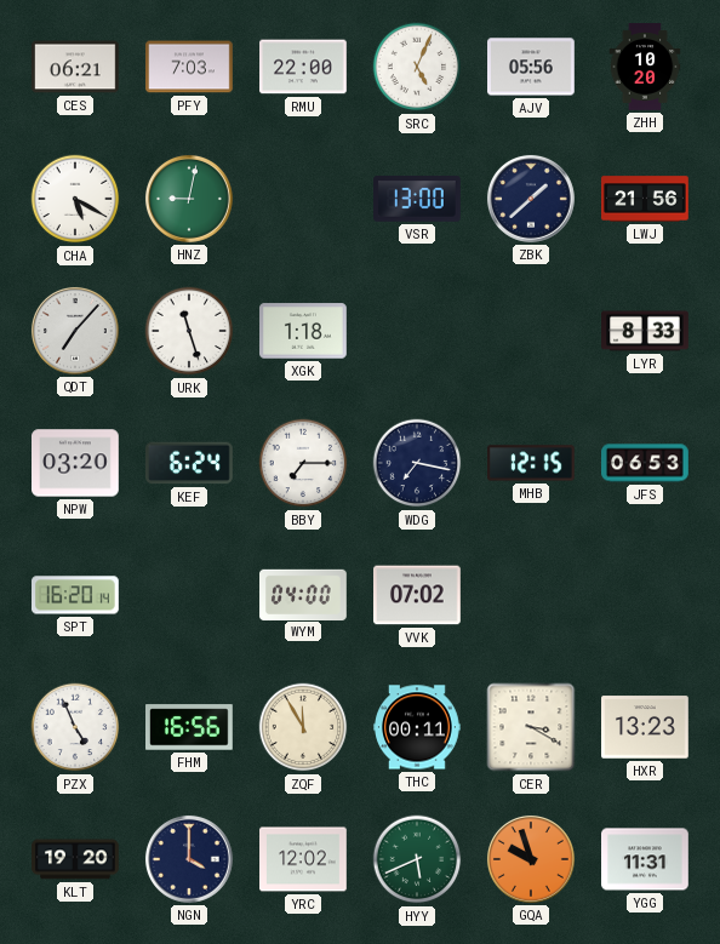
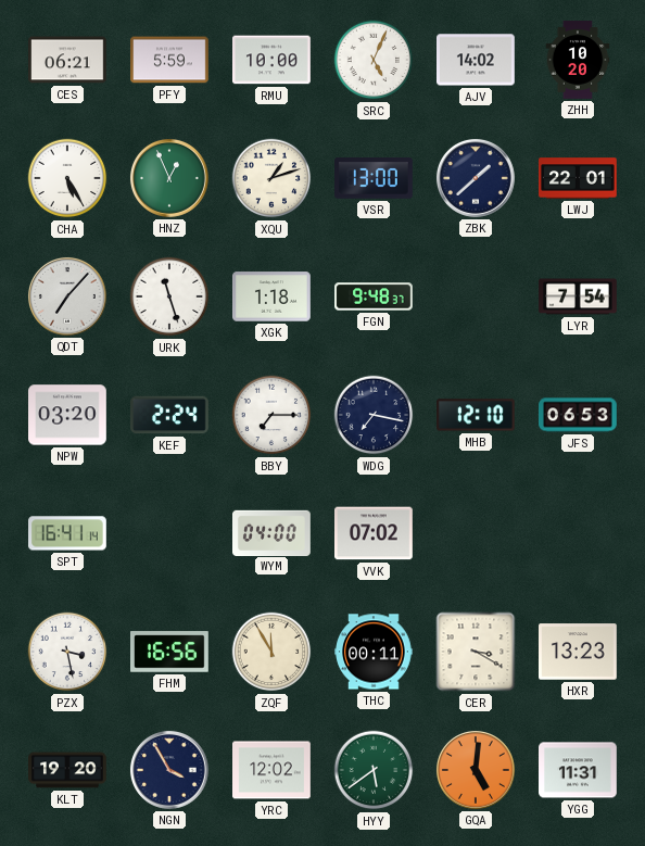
PFY: 7:03 -> 5:59
RMU: 22:00 -> 10:00
AJV: 05:56 -> 14:02
CHA: 5:20 -> 5:25
HNZ: 9:02 -> 12:56
XQU: none -> 1:12
LWJ: 21:56 -> 22:01
FGN: none -> 9:48
LYR: 8:33 -> 7:54
KEF: 6:24 -> 2:24
MHB: 12:15 -> 12:10
SPT: 16:20 -> 16:41
PZX: 4:56 -> 3:28
NGN: 4:00 -> 3:55
HYY: 5:41 -> 5:39
GQA: 9:57 -> 5:01
